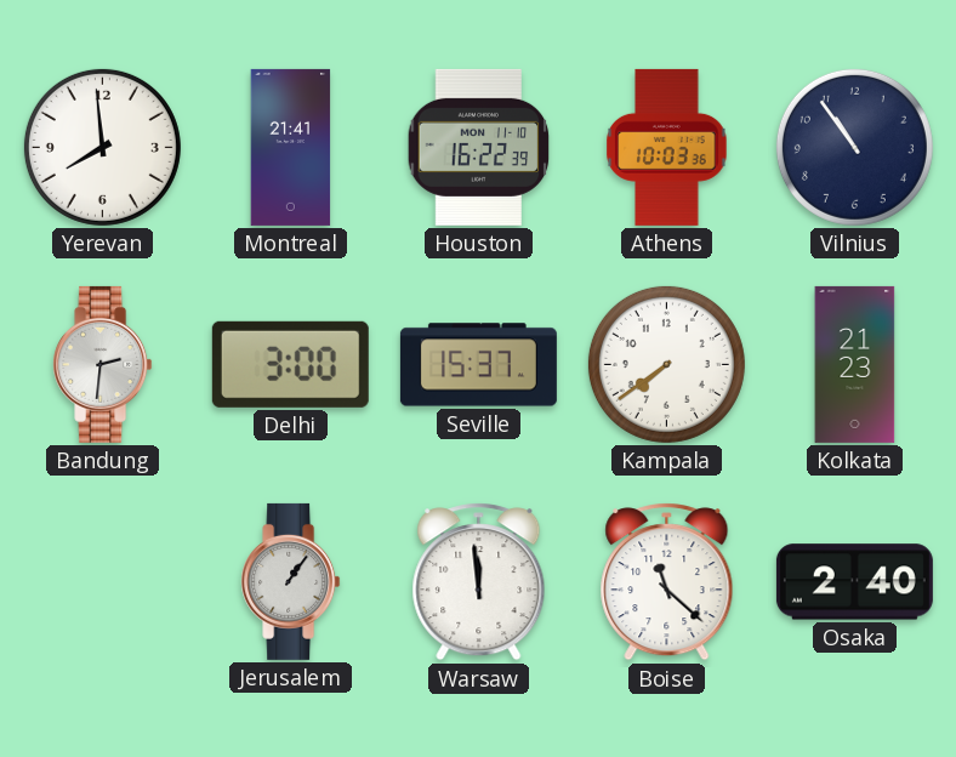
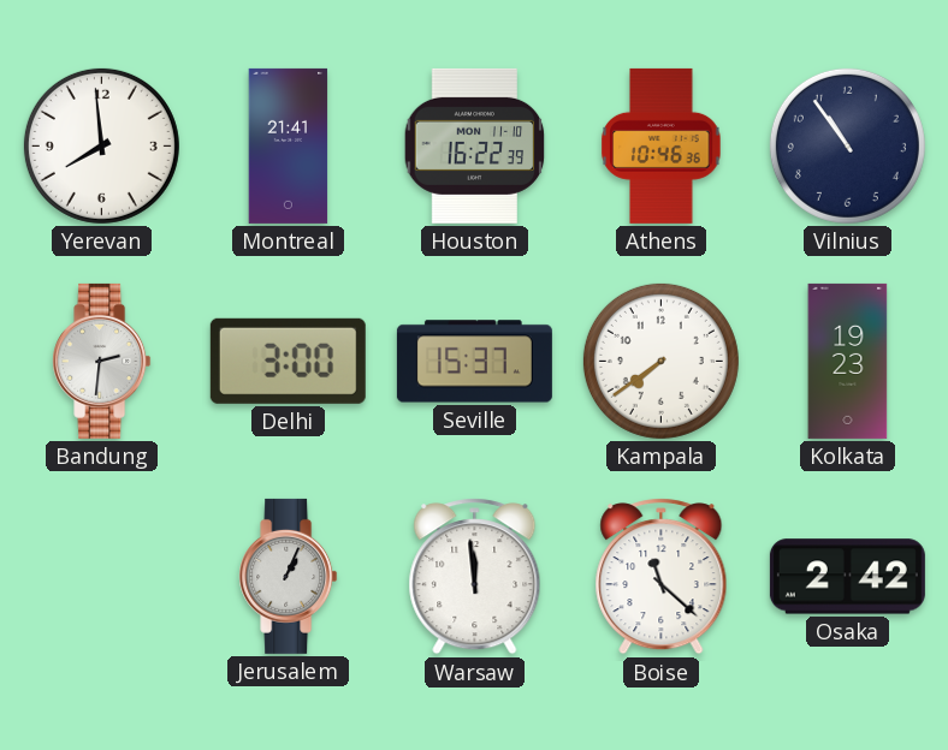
Athens: 10:03 -> 10:46
Kolkata: 21:23 -> 19:23
Jerusalem: 1:06 -> 1:04
Osaka: 2:40 -> 2:42
